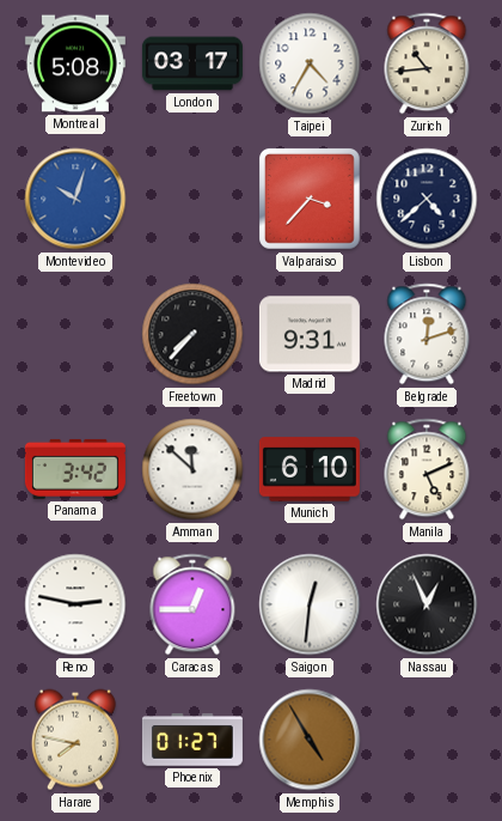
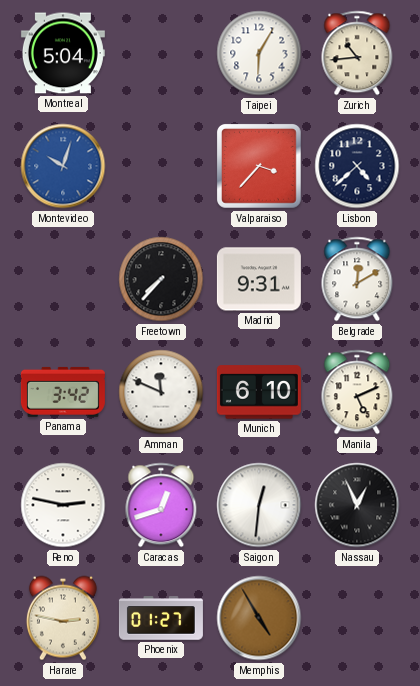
Montreal: 5:08 -> 5:04
London: 03:17 -> none
Taipei: 4:35 -> 6:05
Belgrade: 12:12 -> 12:10
Amman: 11:52 -> 11:49
Caracas: 12:45 -> 12:42
Harare: 7:47 -> 2:47
